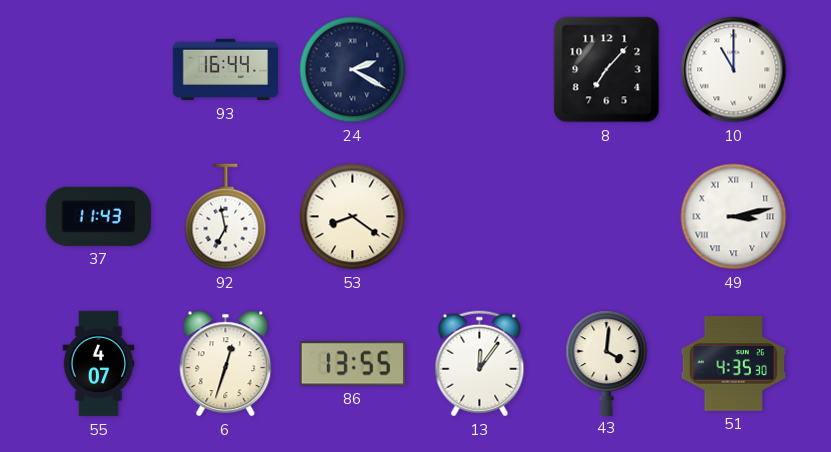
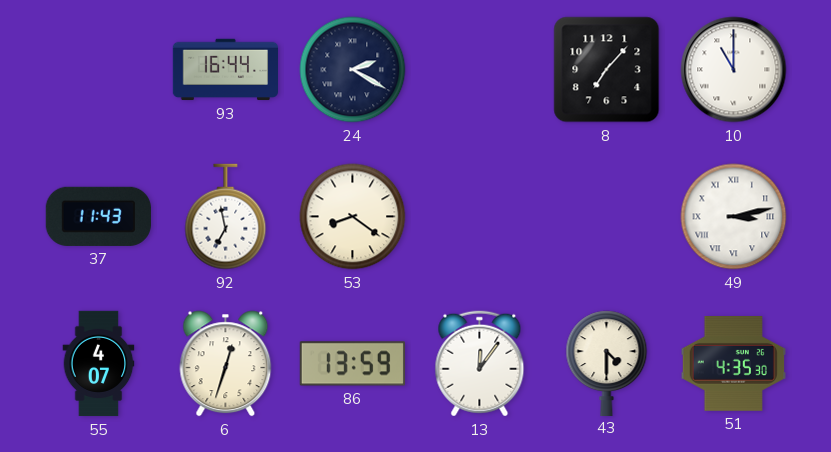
86: 13:55 -> 13:59
43: 4:01 -> 4:30
